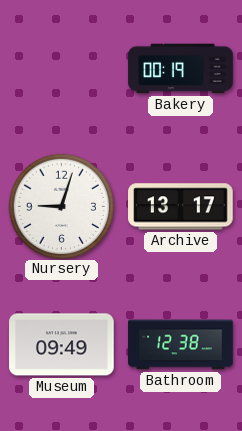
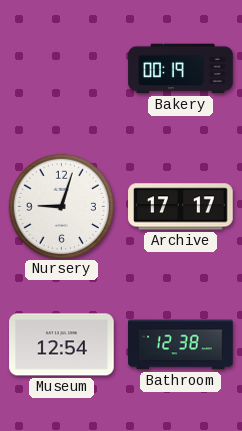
Archive: 13:17 -> 17:17
Museum: 09:49 -> 12:54
